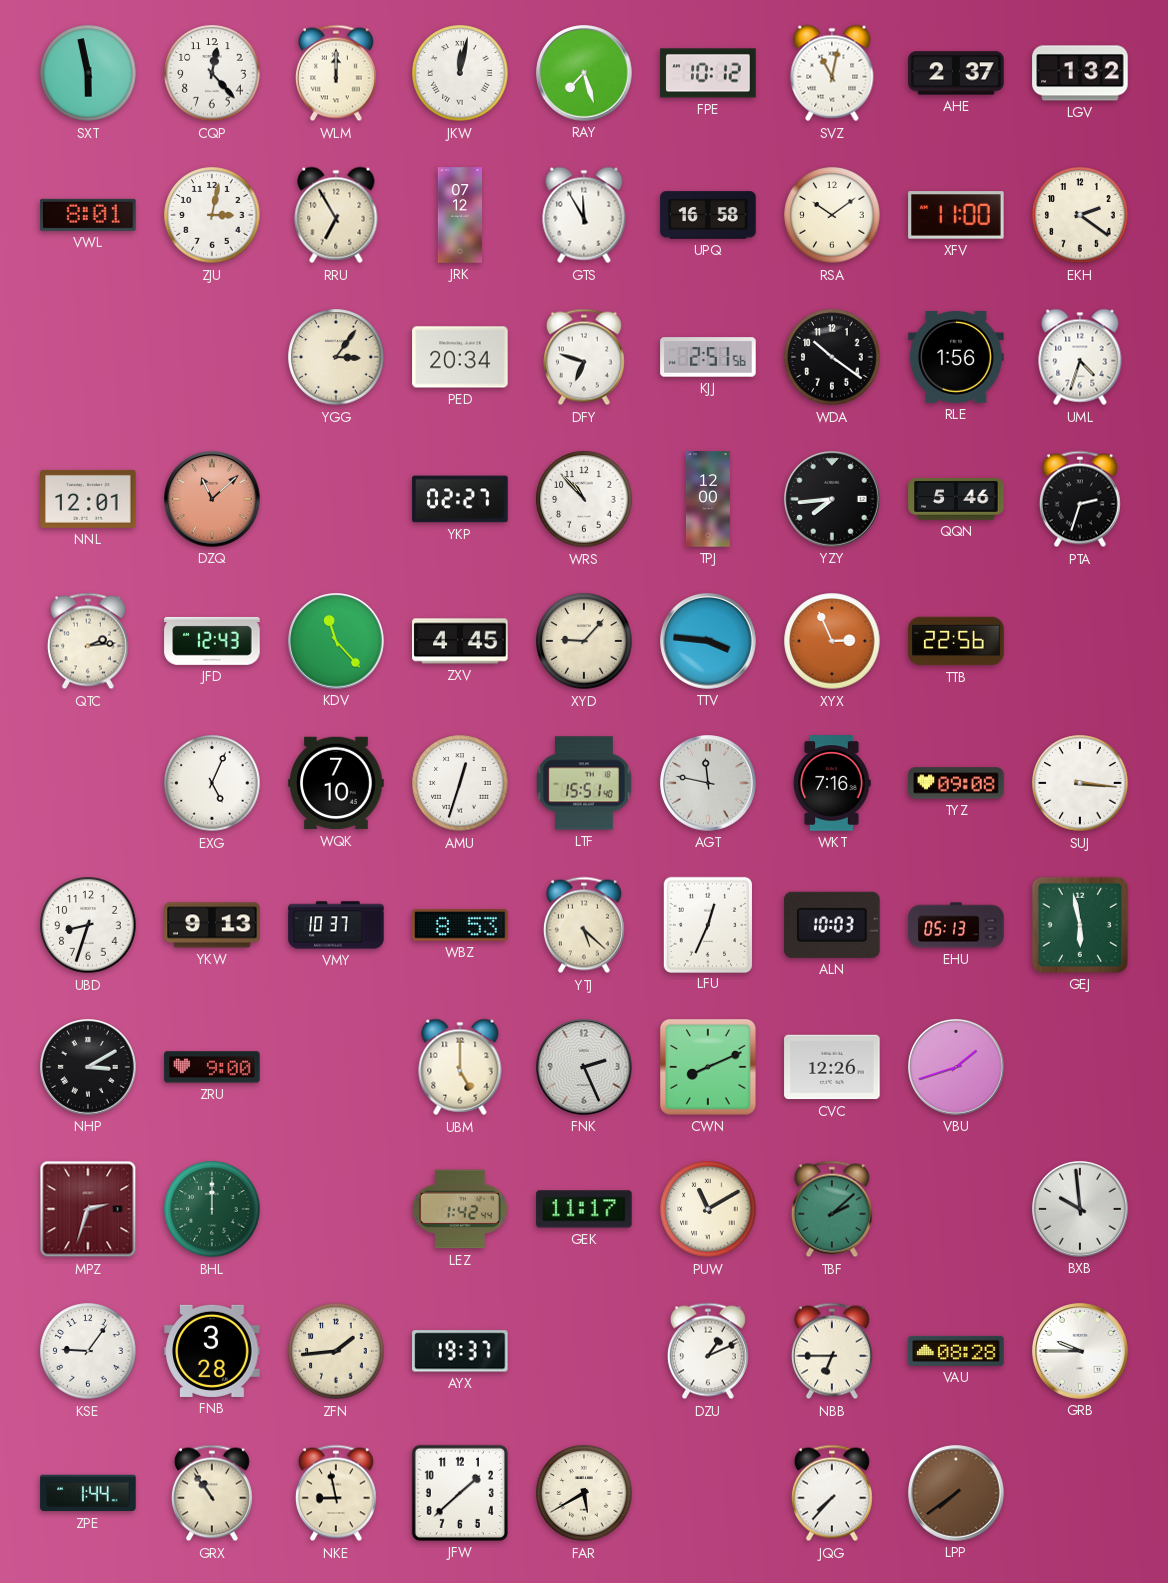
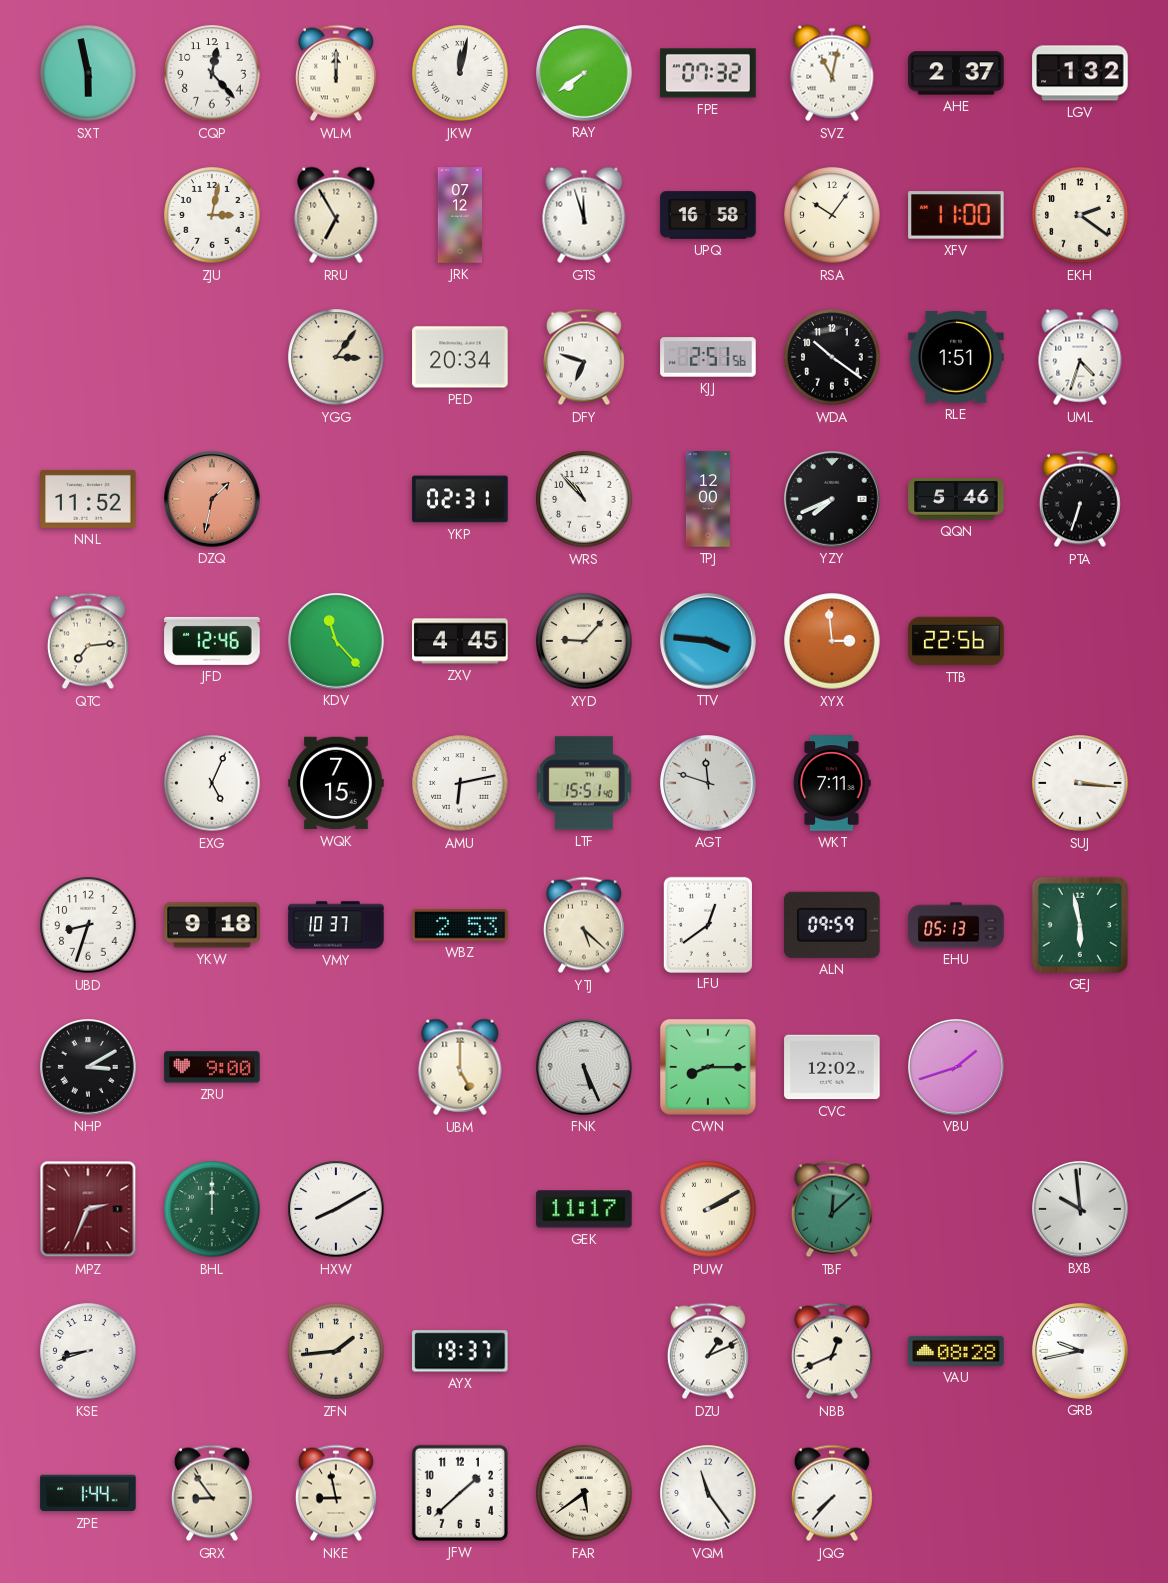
RAY: 7:27 -> 7:39
FPE: 10:12 -> 07:32
VWL: 8:01 -> none
GTS: 11:55 -> 11:57
RSA: 10:09 -> 10:06
RLE: 1:56 -> 1:51
NNL: 12:01 -> 11:52
DZQ: 11:08 -> 1:32
YKP: 02:27 -> 02:31
YZY: 7:44 -> 7:41
PTA: 2:33 -> 6:33
QTC: 2:14 -> 7:14
JFD: 12:43 -> 12:46
XYX: 2:56 -> 2:59
WQK: 7:10 -> 7:15
AMU: 12:33 -> 6:13
AGT: 11:47 -> 11:48
WKT: 7:16 -> 7:11
TYZ: 09:08 -> none
YKW: 9:13 -> 9:18
WBZ: 8:53 -> 2:53
LFU: 12:34 -> 12:39
ALN: 10:03 -> 09:59
FNK: 2:26 -> 5:26
CWN: 8:11 -> 8:15
CVC: 12:26 -> 12:02
MPZ: 2:33 -> 2:34
HXW: none -> 8:10
LEZ: 1:42 -> none
PUW: 11:10 -> 2:10
TBF: 2:08 -> 12:08
KSE: 9:06 -> 8:42
FNB: 3:28 -> none
NBB: 6:45 -> 12:41
GRB: 9:45 -> 9:43
GRX: 10:54 -> 8:54
FAR: 5:40 -> 5:39
VQM: none -> 11:24
LPP: 7:39 -> none
